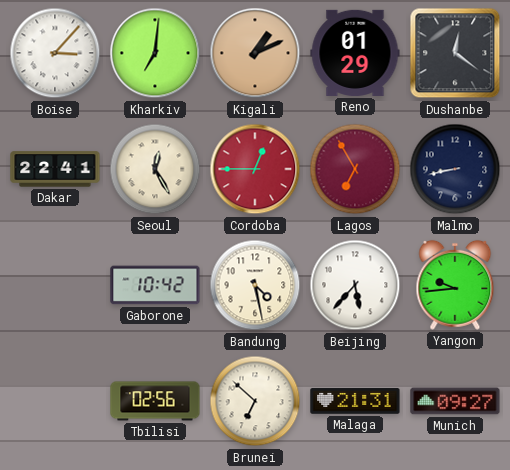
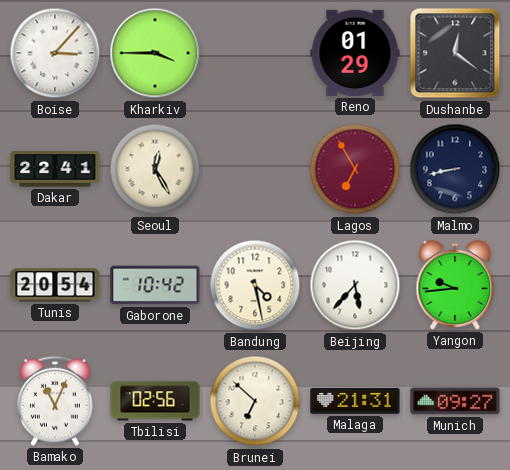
Kharkiv: 7:01 -> 3:45
Kigali: 1:11 -> none
Cordoba: 12:45 -> none
Tunis: none -> 20:54
Bamako: none -> 11:04
